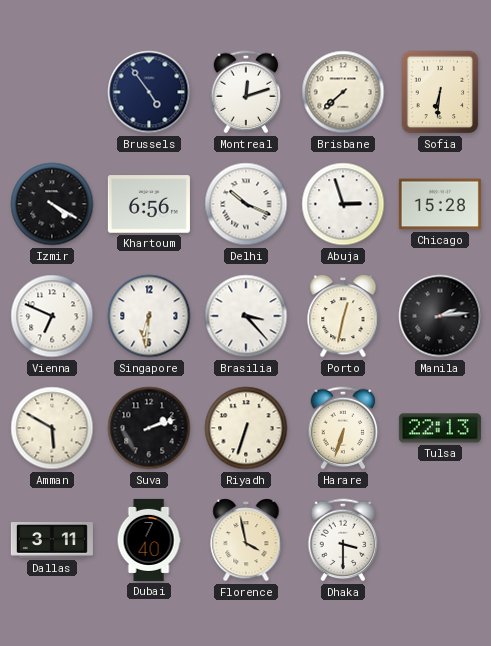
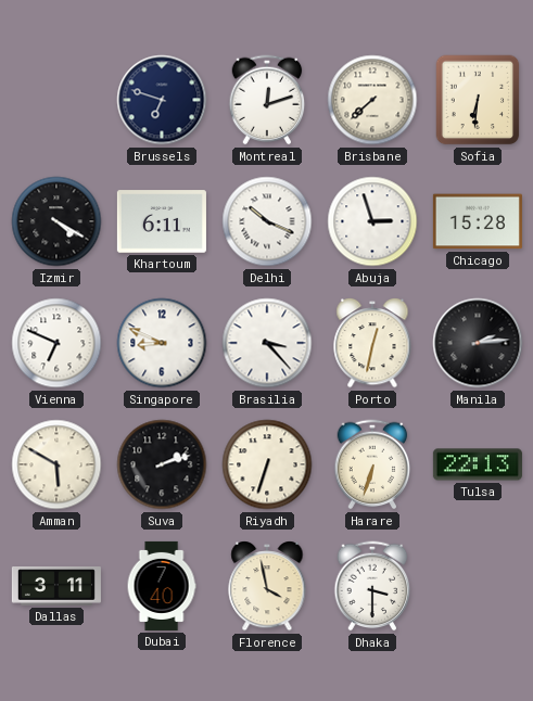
Brussels: 4:54 -> 6:48
Khartoum: 6:56 -> 6:11
Singapore: 6:31 -> 8:49
